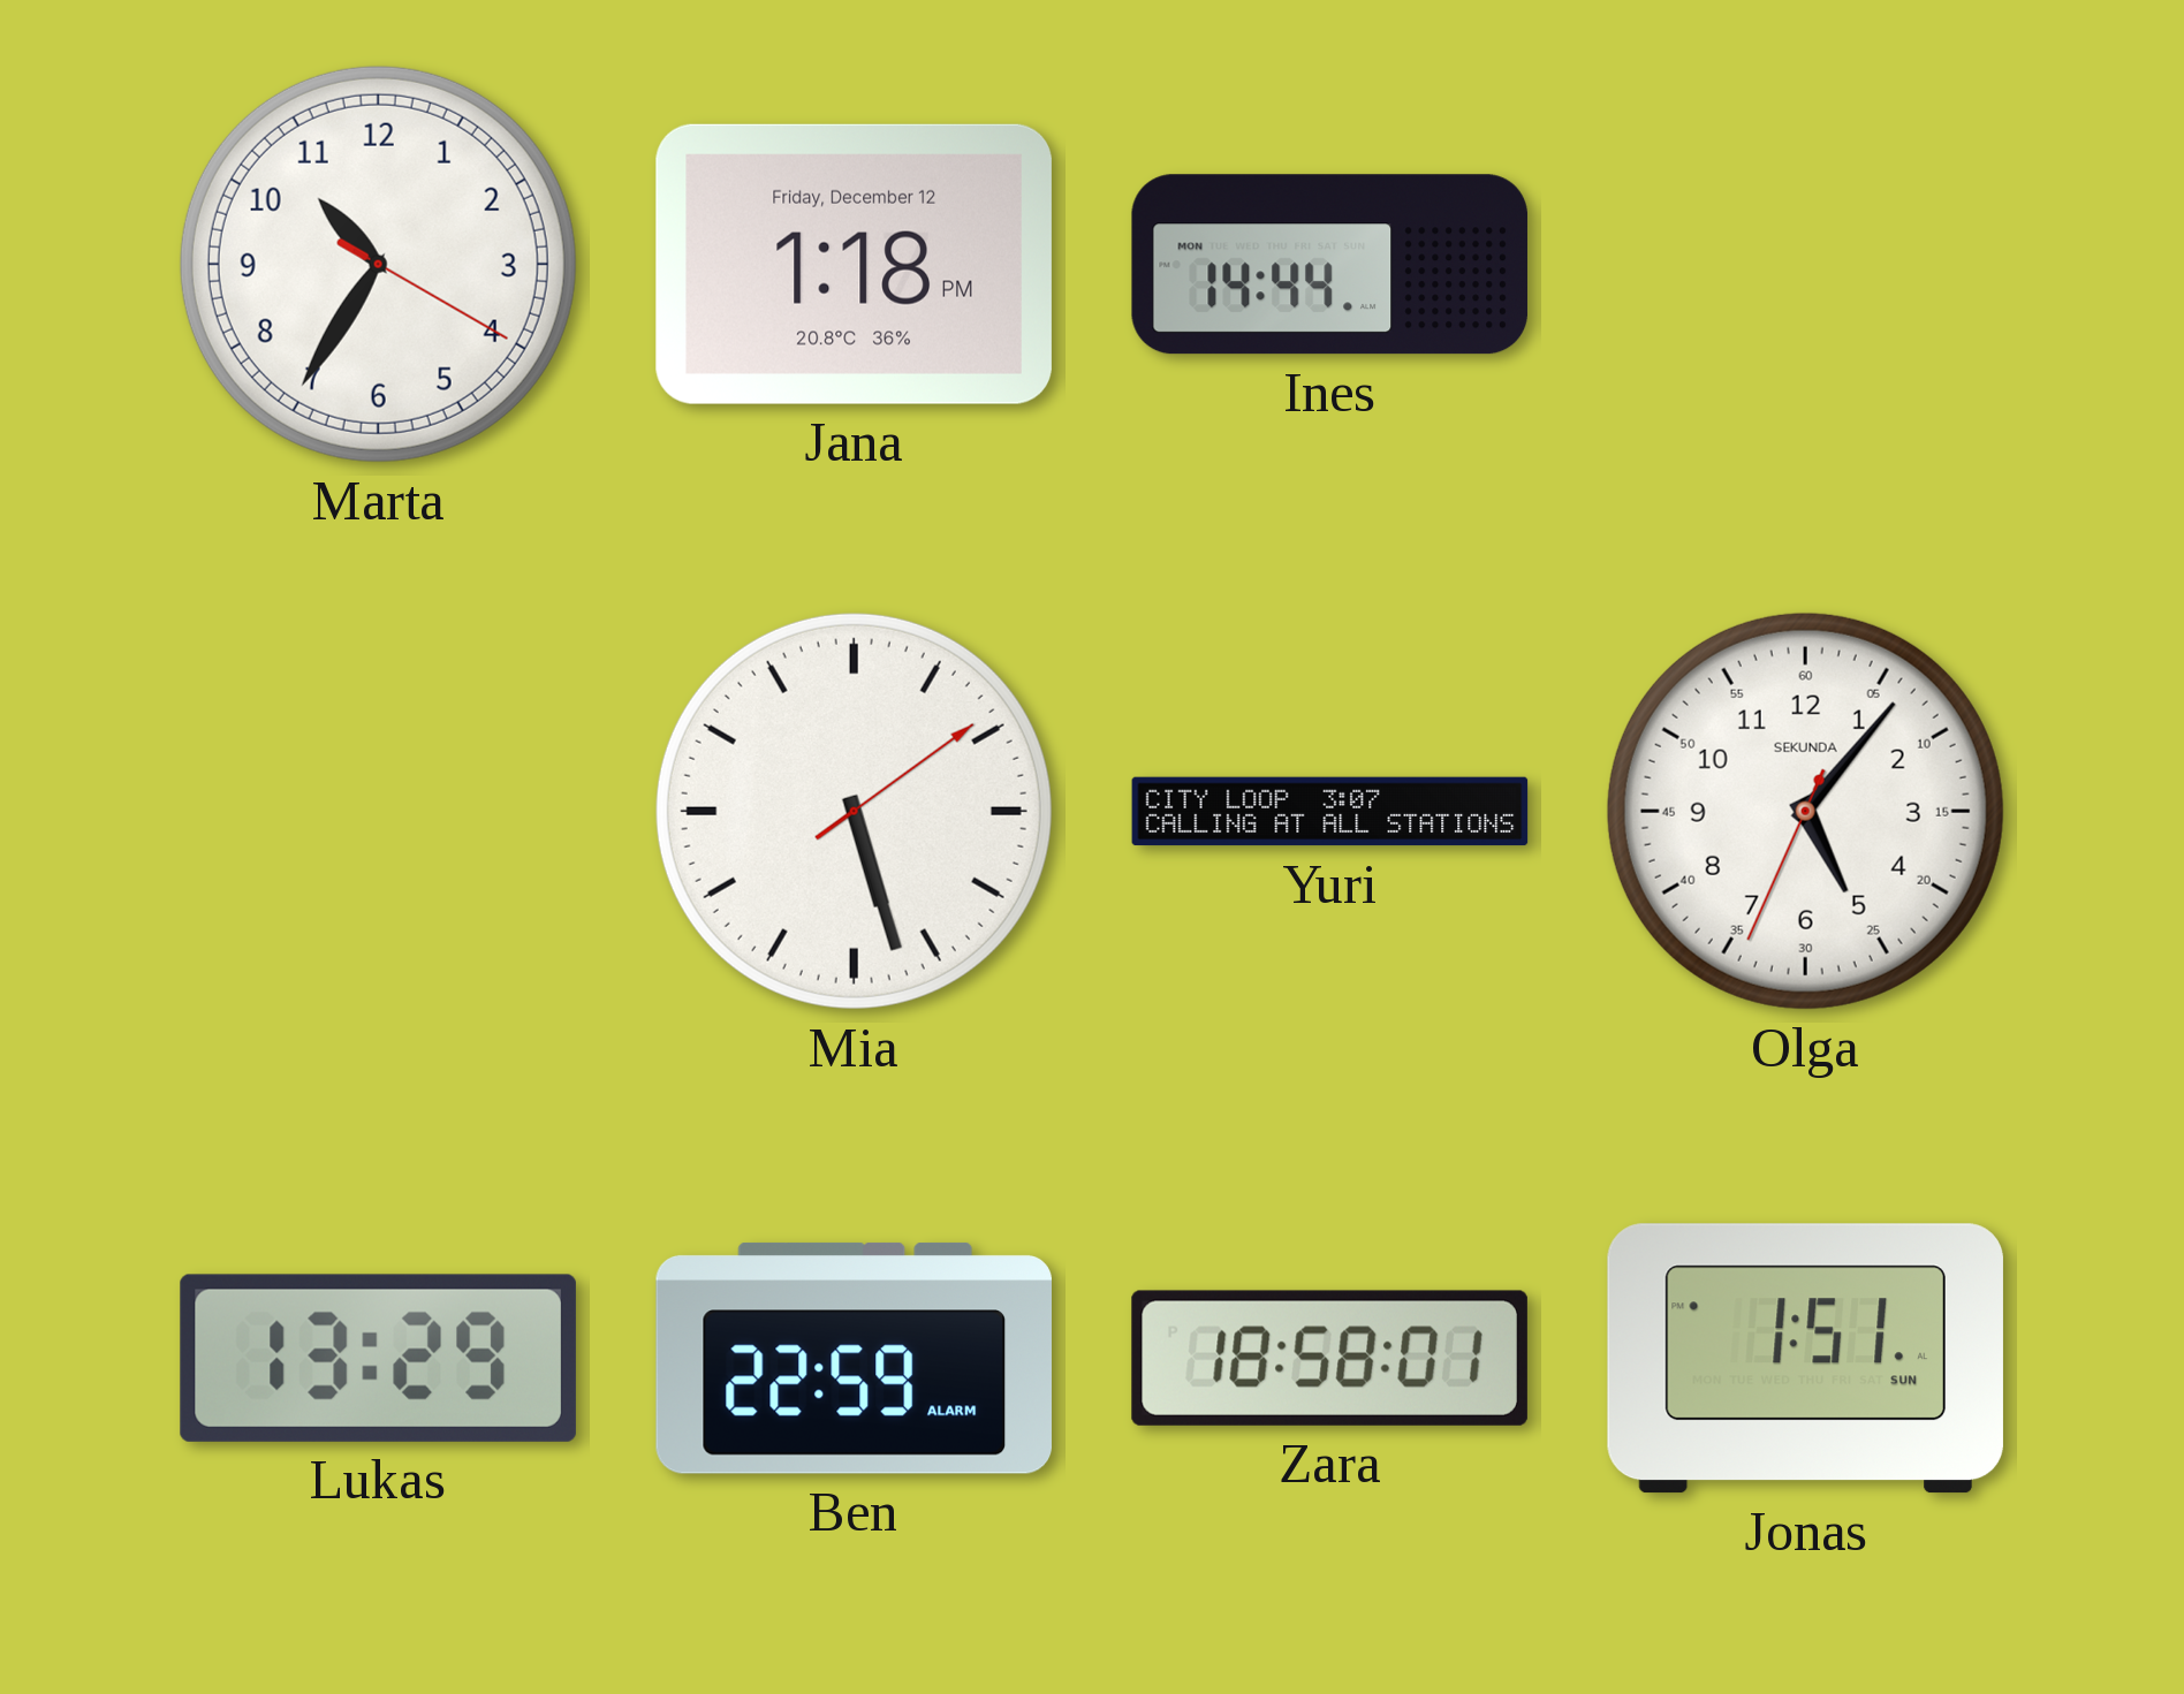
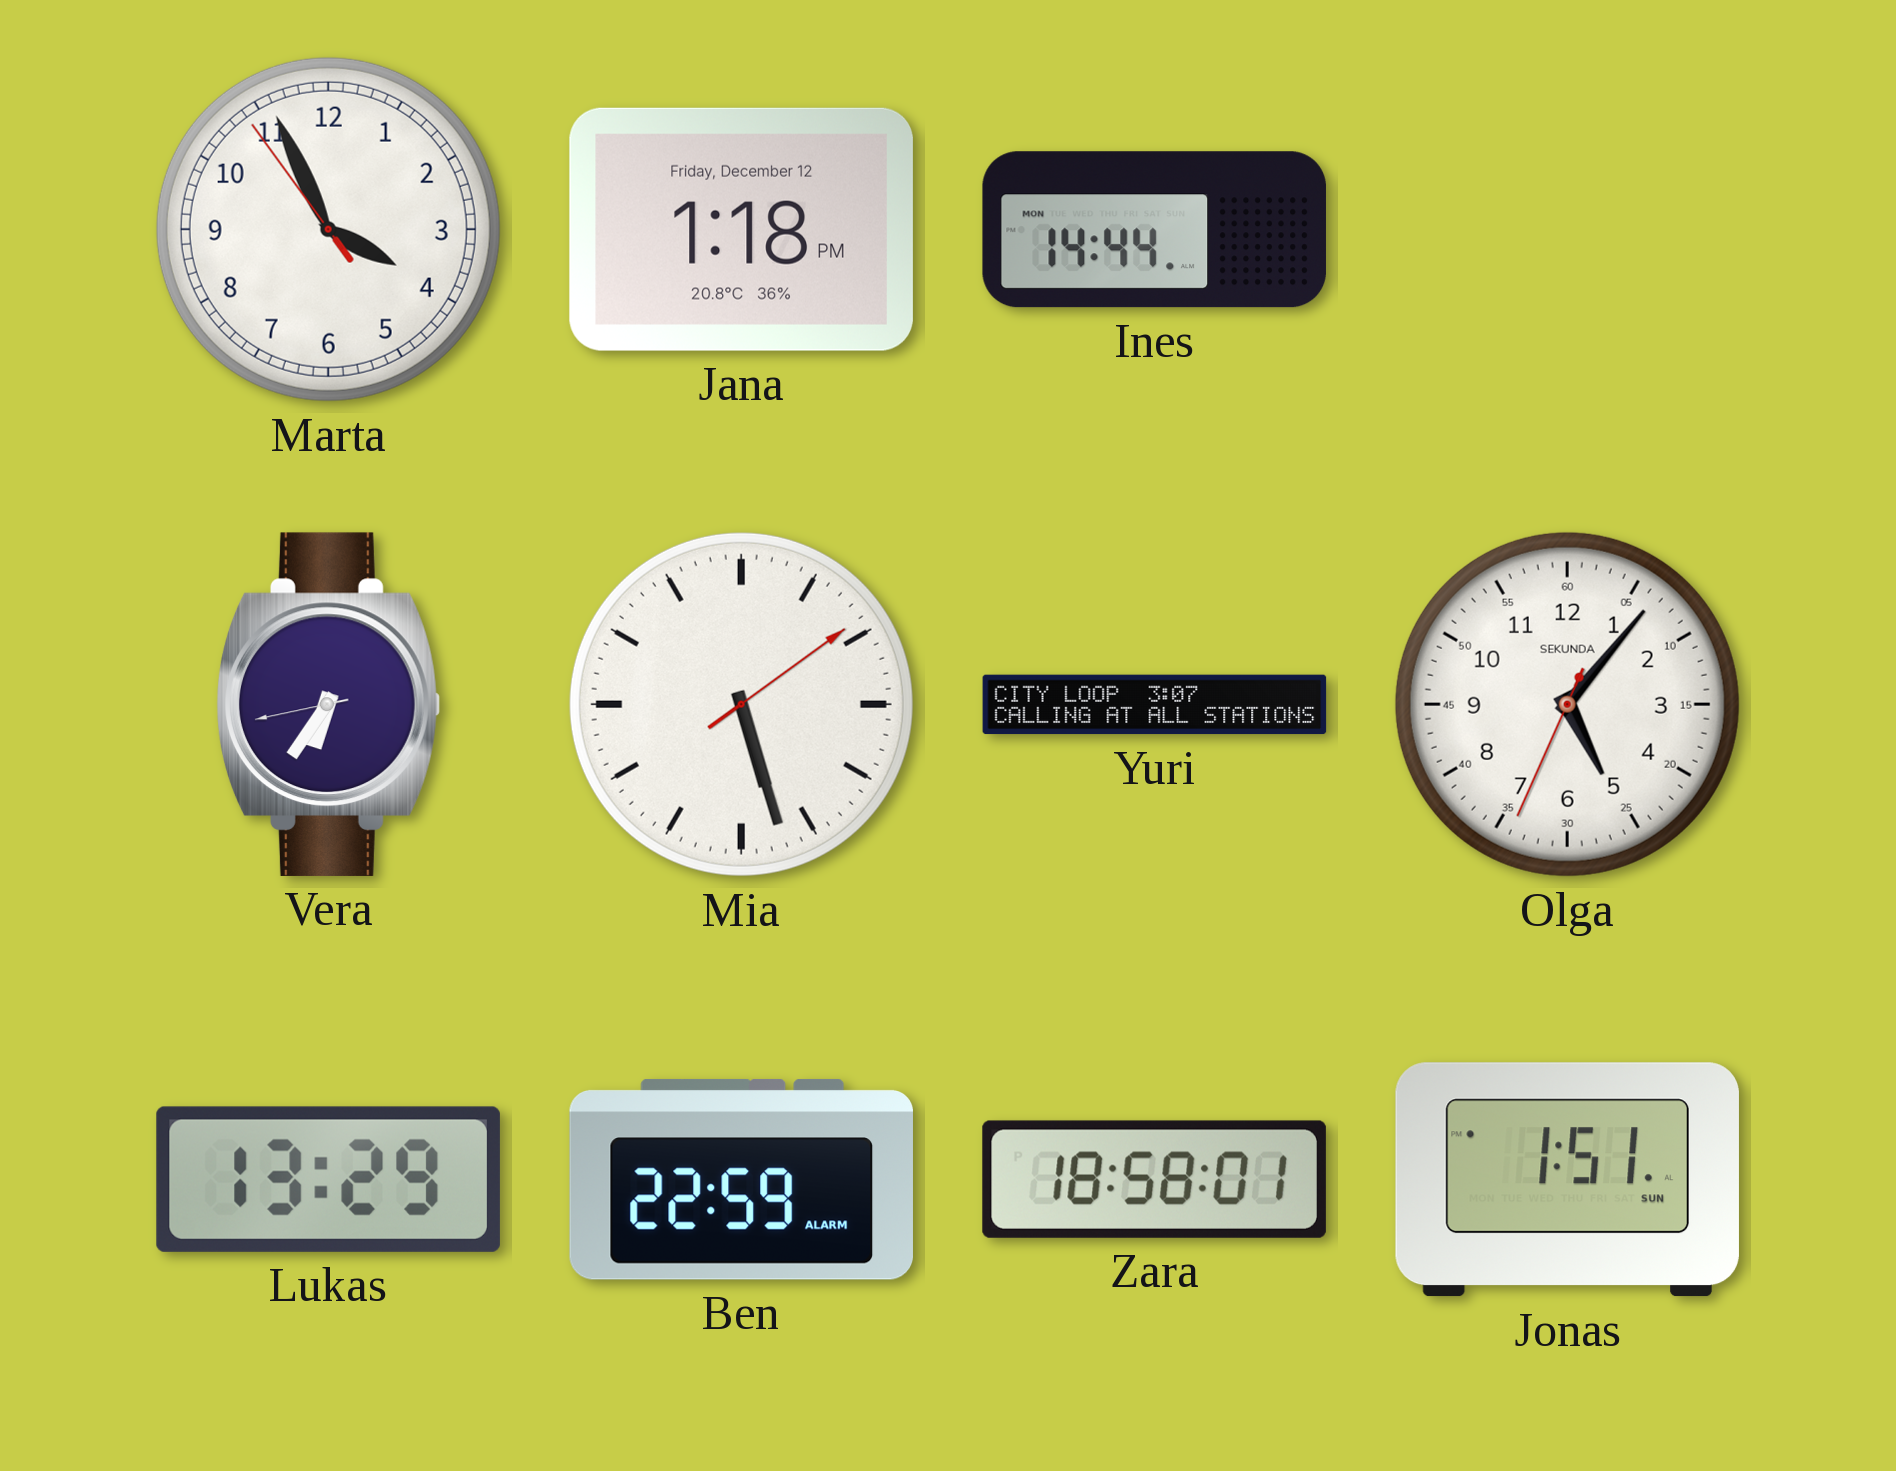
Marta: 10:35 -> 3:55
Vera: none -> 6:35
